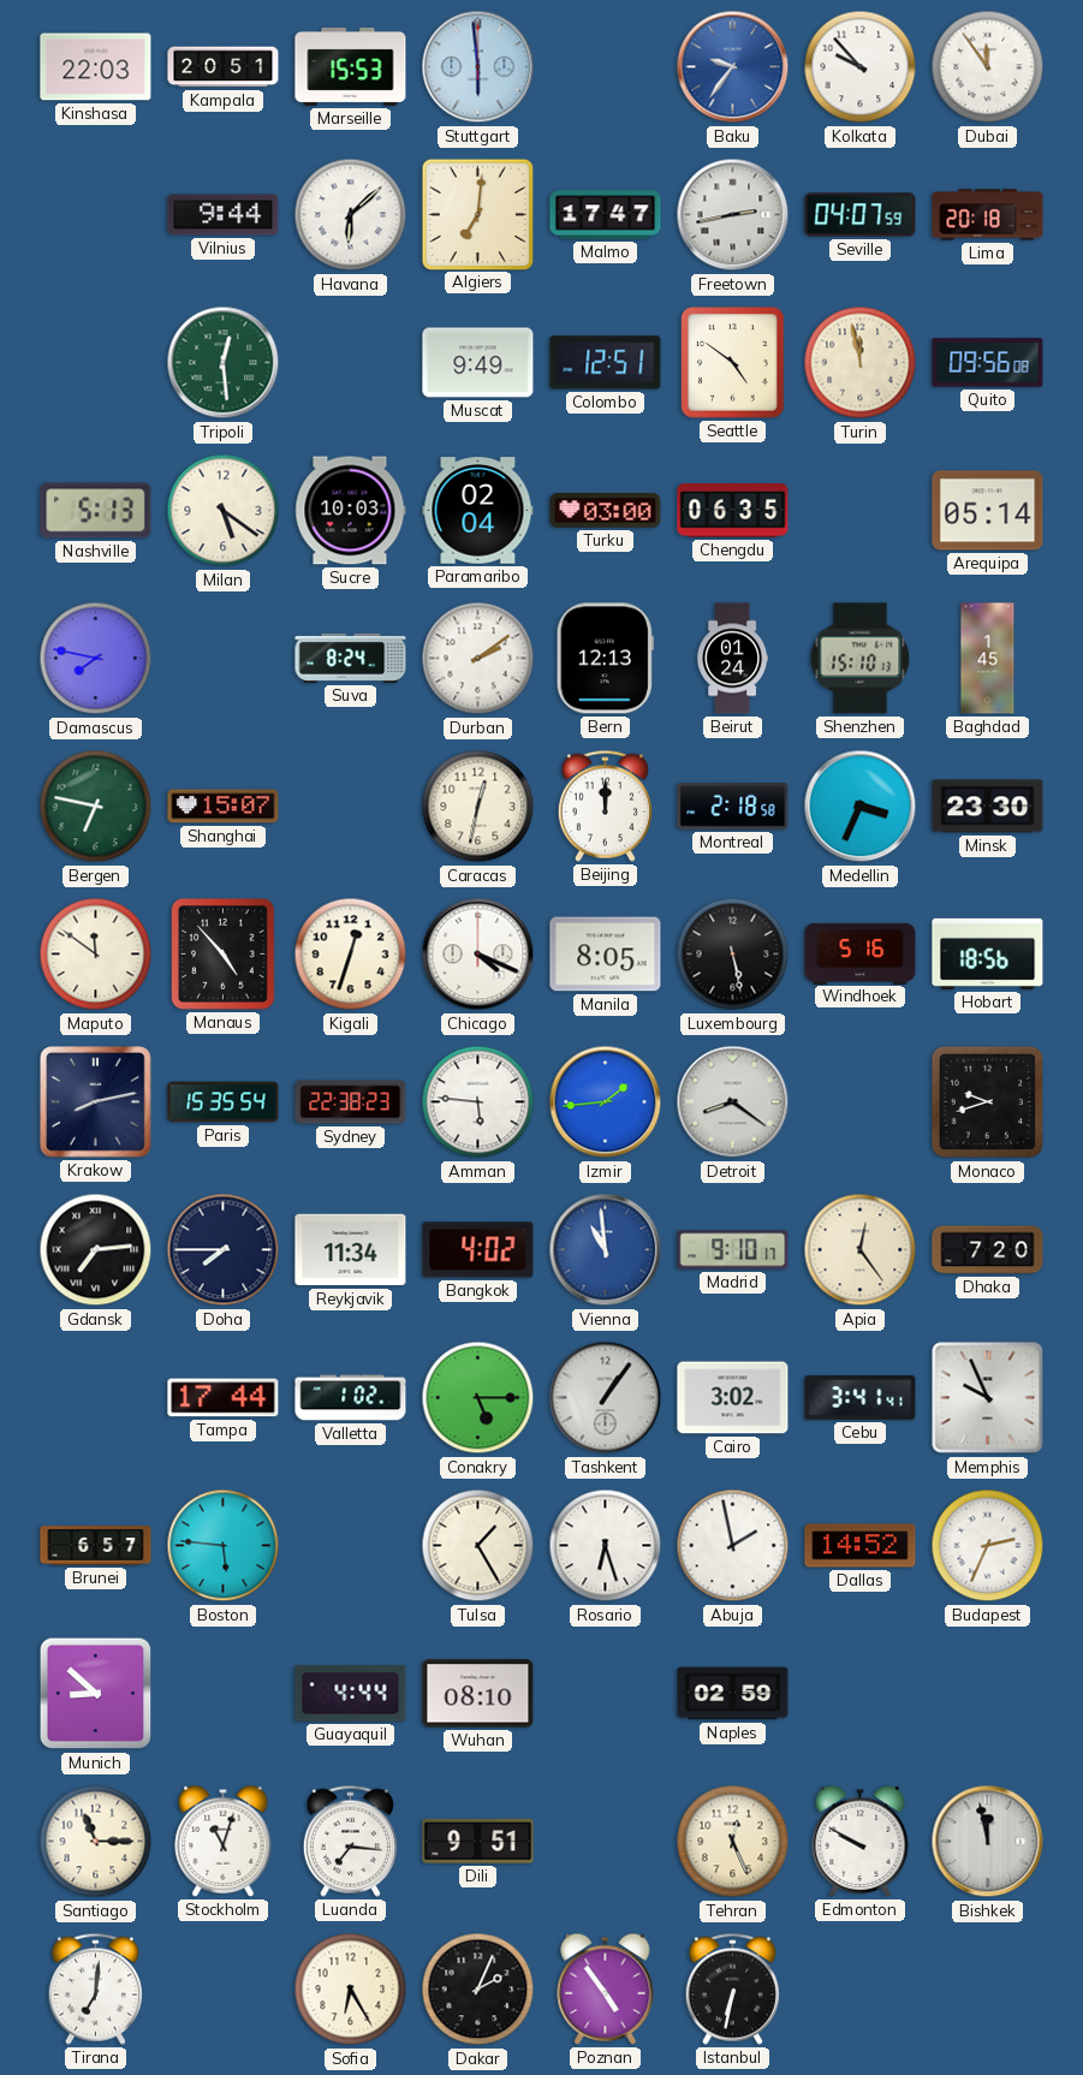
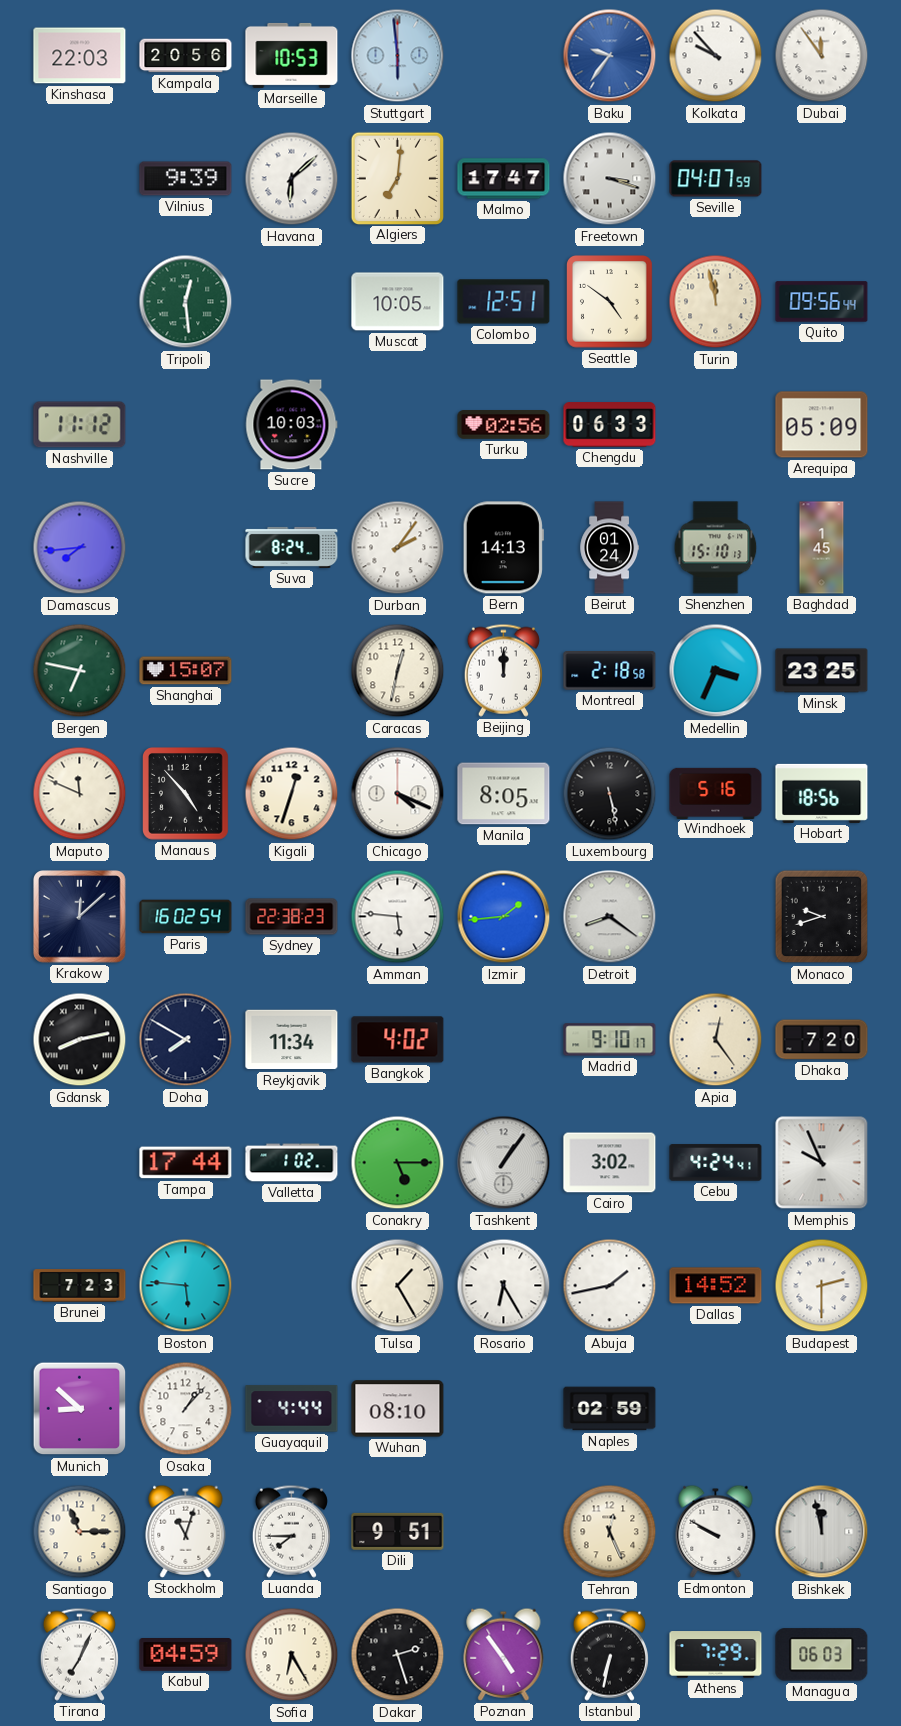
Kampala: 20:51 -> 20:56
Marseille: 15:53 -> 10:53
Vilnius: 9:44 -> 9:39
Freetown: 2:43 -> 3:18
Lima: 20:18 -> none
Muscat: 9:49 -> 10:05
Quito: 09:56:08 -> 09:56:44
Nashville: 5:13 -> 11:12
Milan: 5:21 -> none
Paramaribo: 02:04 -> none
Turku: 03:00 -> 02:56
Chengdu: 06:35 -> 06:33
Arequipa: 05:14 -> 05:09
Damascus: 7:47 -> 7:44
Durban: 2:09 -> 2:06
Bern: 12:13 -> 14:13
Minsk: 23:30 -> 23:25
Maputo: 11:51 -> 11:49
Krakow: 8:13 -> 12:08
Paris: 15:35 -> 16:02
Gdansk: 7:14 -> 8:13
Doha: 7:45 -> 7:50
Vienna: 10:59 -> none
Cebu: 3:41 -> 4:24
Brunei: 6:57 -> 7:23
Rosario: 6:27 -> 6:25
Abuja: 1:58 -> 1:43
Budapest: 2:34 -> 2:30
Osaka: none -> 1:07
Luanda: 7:16 -> 7:45
Tirana: 7:01 -> 7:04
Kabul: none -> 04:59
Dakar: 2:04 -> 2:27
Athens: none -> 7:29
Managua: none -> 06:03
